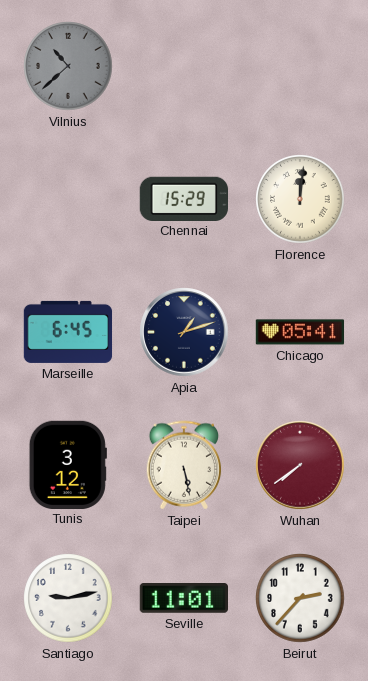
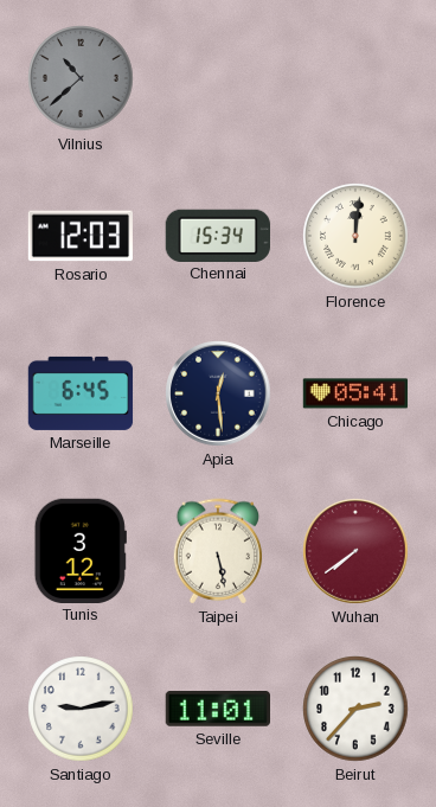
Rosario: none -> 12:03
Chennai: 15:29 -> 15:34
Apia: 1:12 -> 12:29
